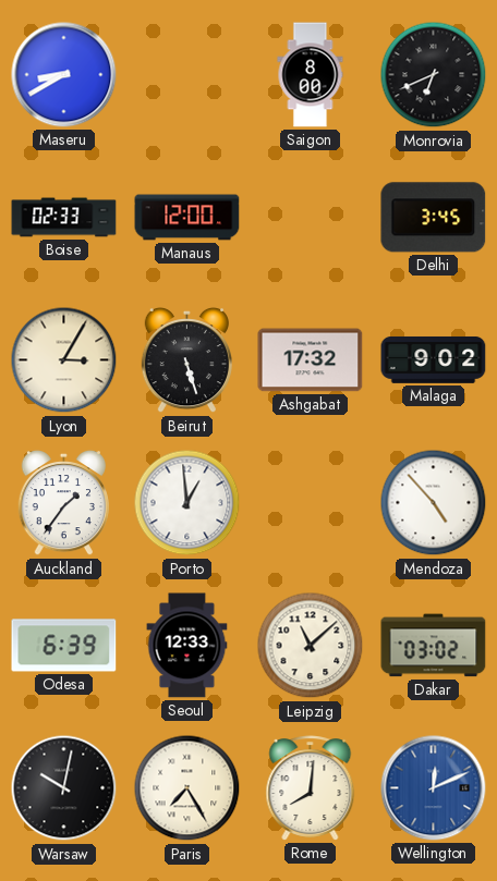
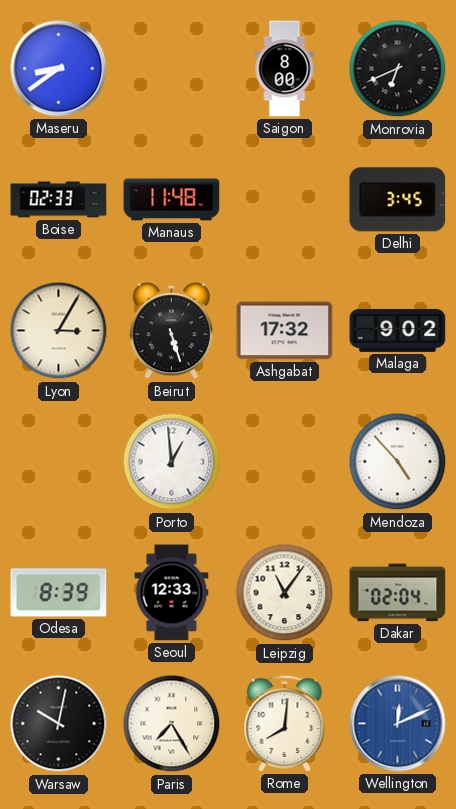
Maseru: 8:40 -> 8:39
Manaus: 12:00 -> 11:48
Auckland: 1:36 -> none
Odesa: 6:39 -> 8:39
Leipzig: 11:08 -> 11:06
Dakar: 03:02 -> 02:04
